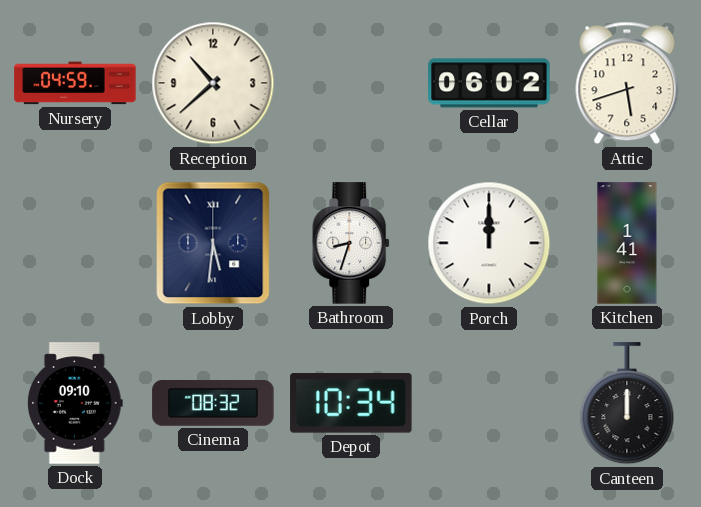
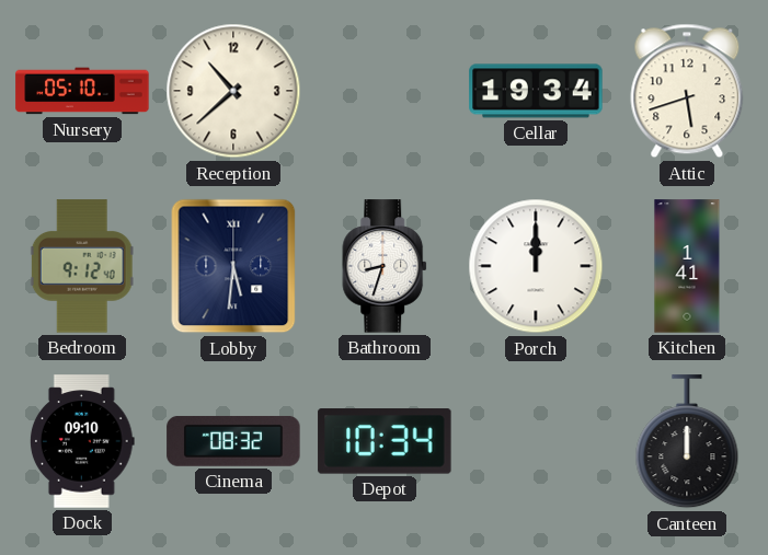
Nursery: 04:59 -> 05:10
Cellar: 06:02 -> 19:34
Bedroom: none -> 9:12
